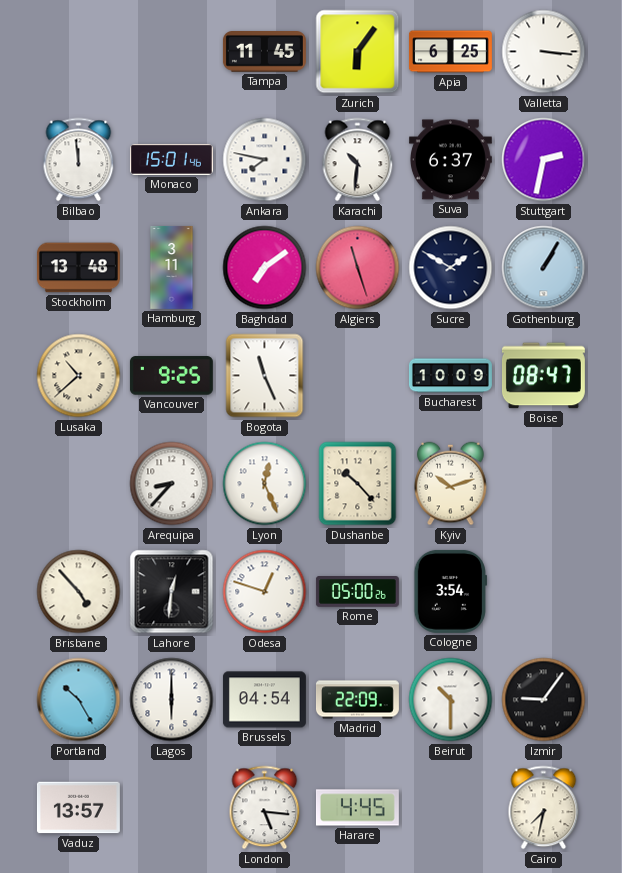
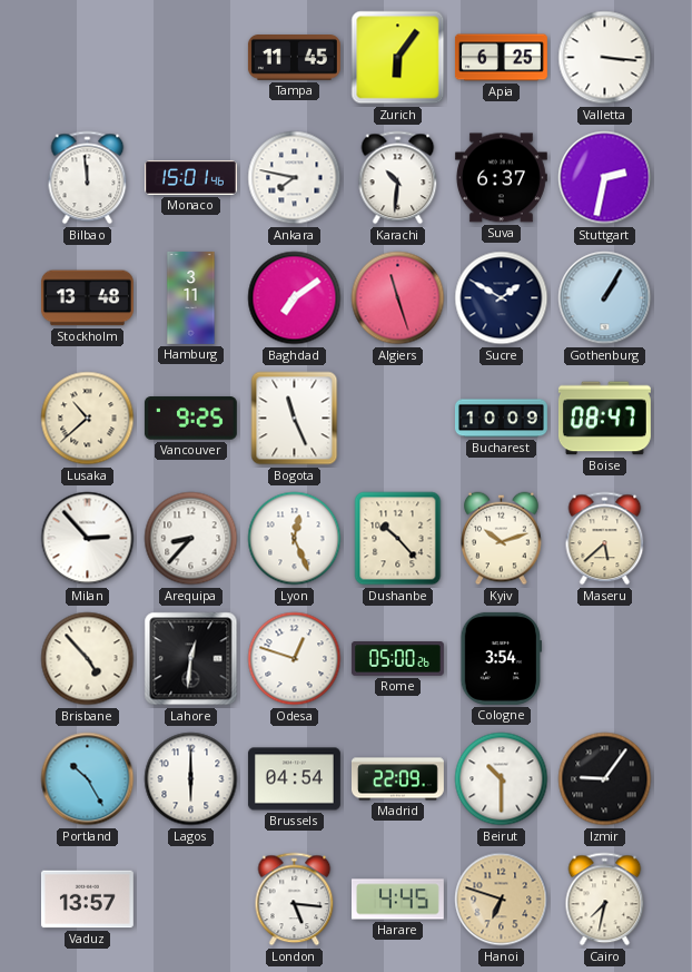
Milan: none -> 2:53
Maseru: none -> 5:38
Hanoi: none -> 6:48
